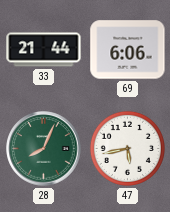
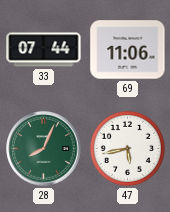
33: 21:44 -> 07:44
69: 6:06 -> 11:06
